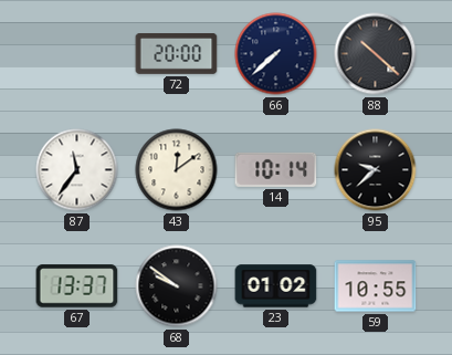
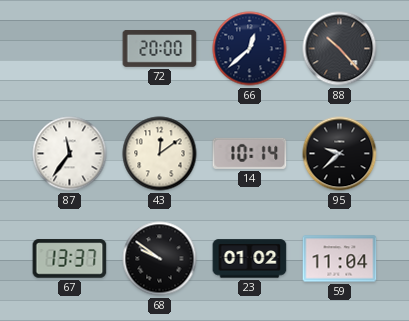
66: 7:38 -> 12:38
88: 10:22 -> 10:23
59: 10:55 -> 11:04
